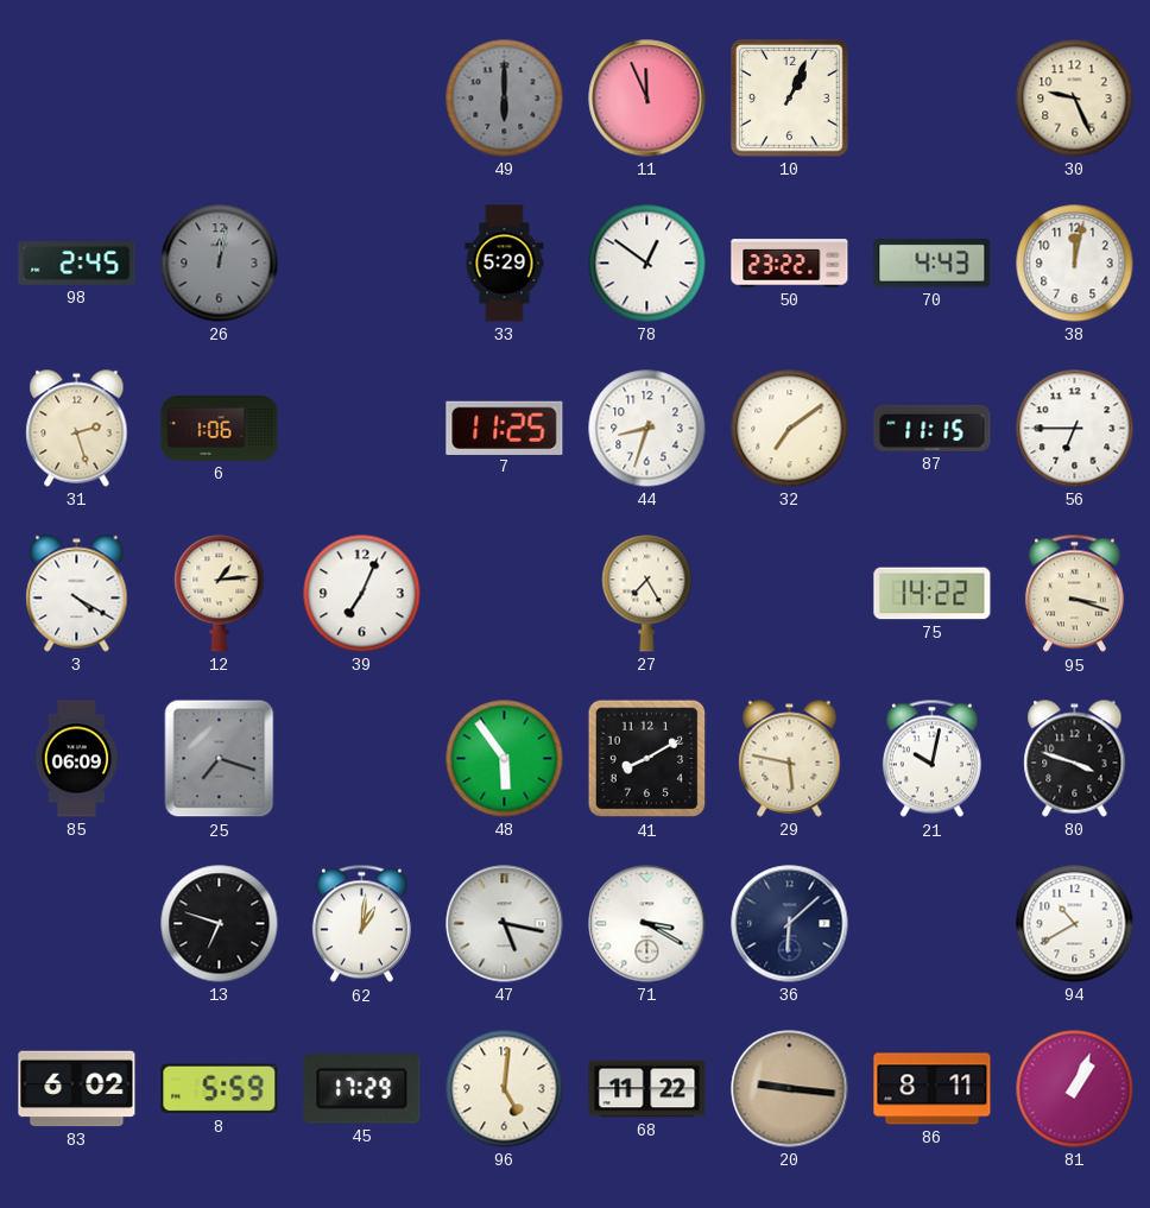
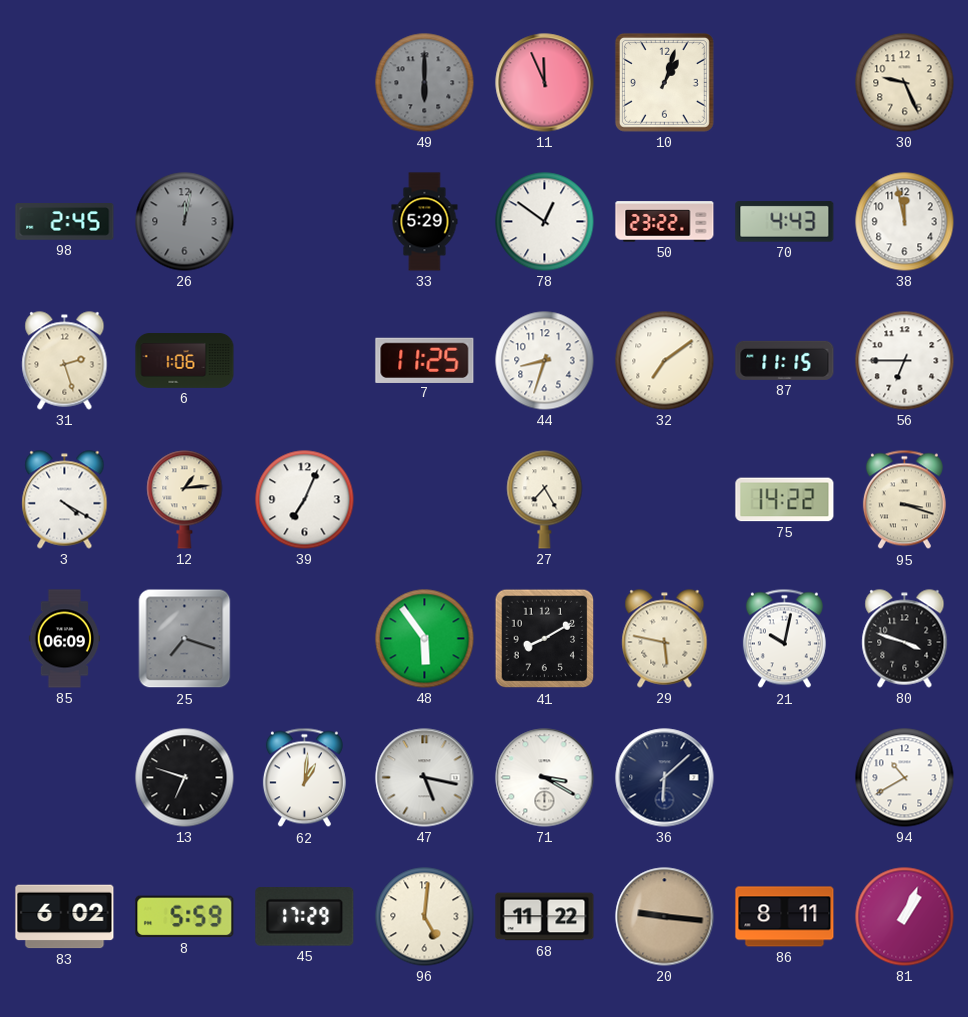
10: 1:04 -> 1:03
38: 12:02 -> 11:58
